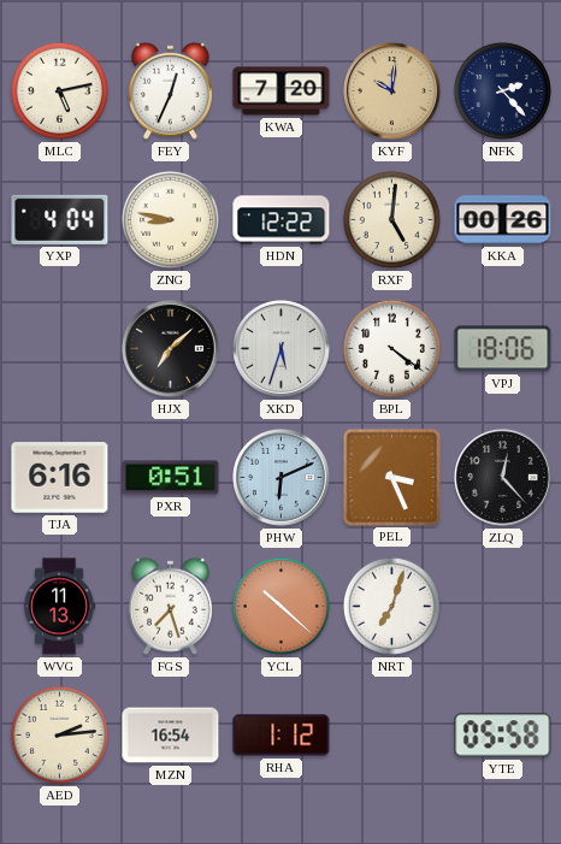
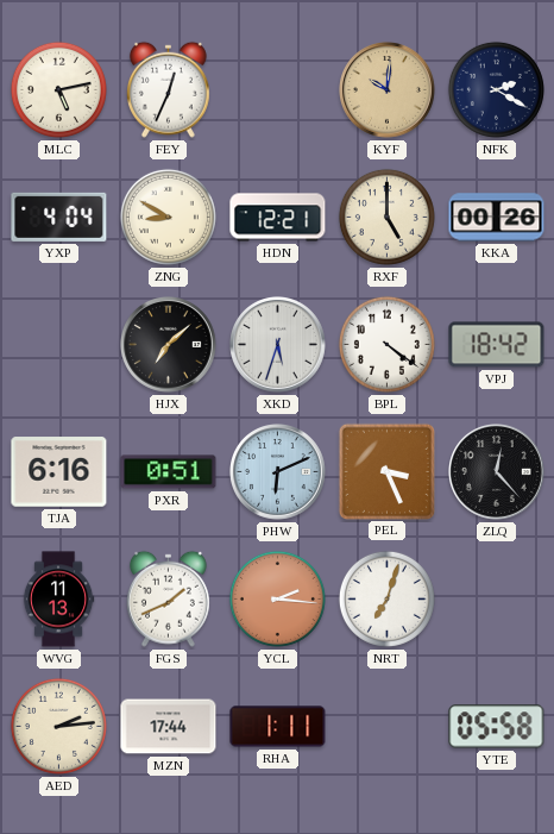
KWA: 7:20 -> none
NFK: 2:23 -> 2:20
ZNG: 8:47 -> 8:50
HDN: 12:22 -> 12:21
RXF: 5:01 -> 5:00
VPJ: 18:06 -> 18:42
FGS: 7:27 -> 1:41
YCL: 10:22 -> 2:16
MZN: 16:54 -> 17:44
RHA: 1:12 -> 1:11
